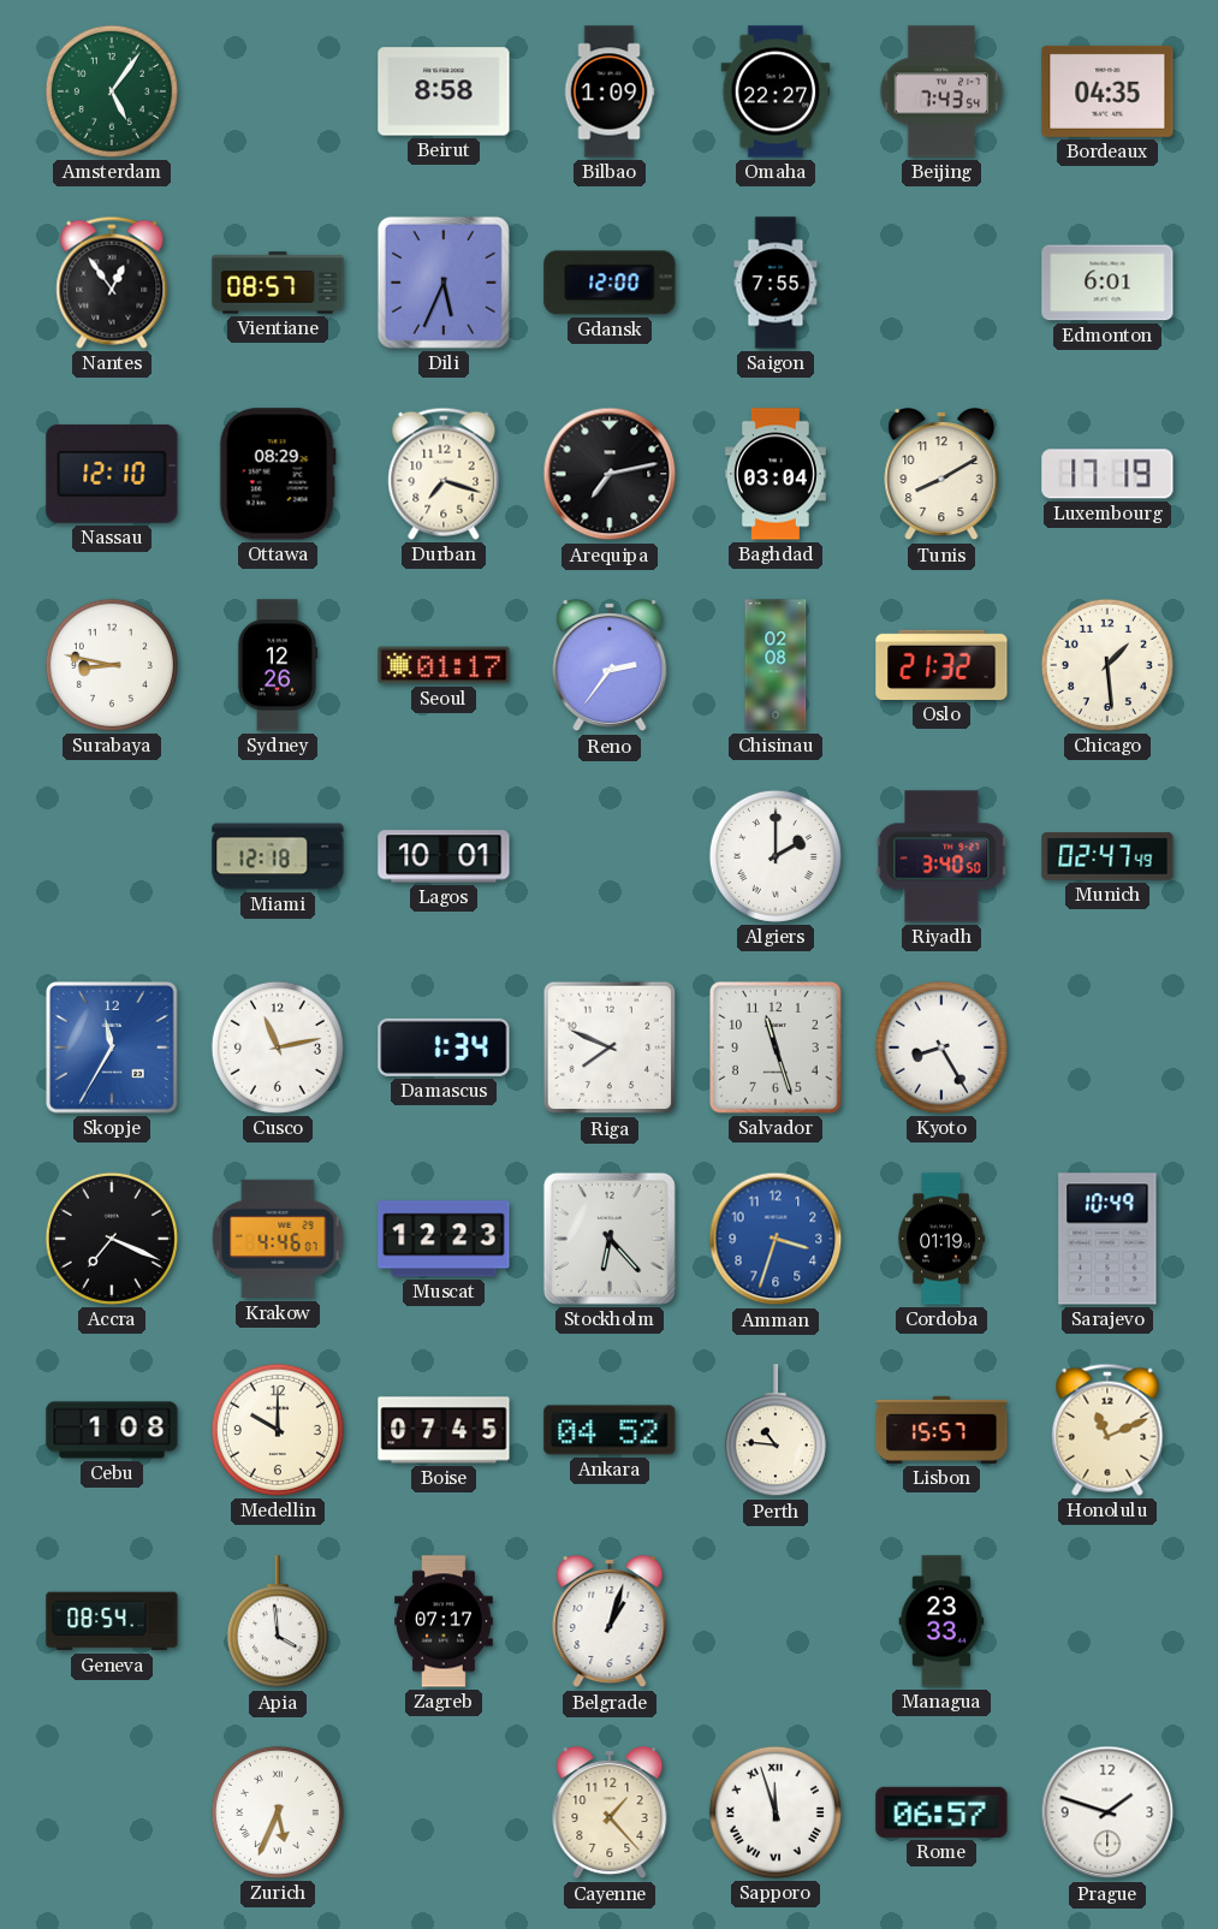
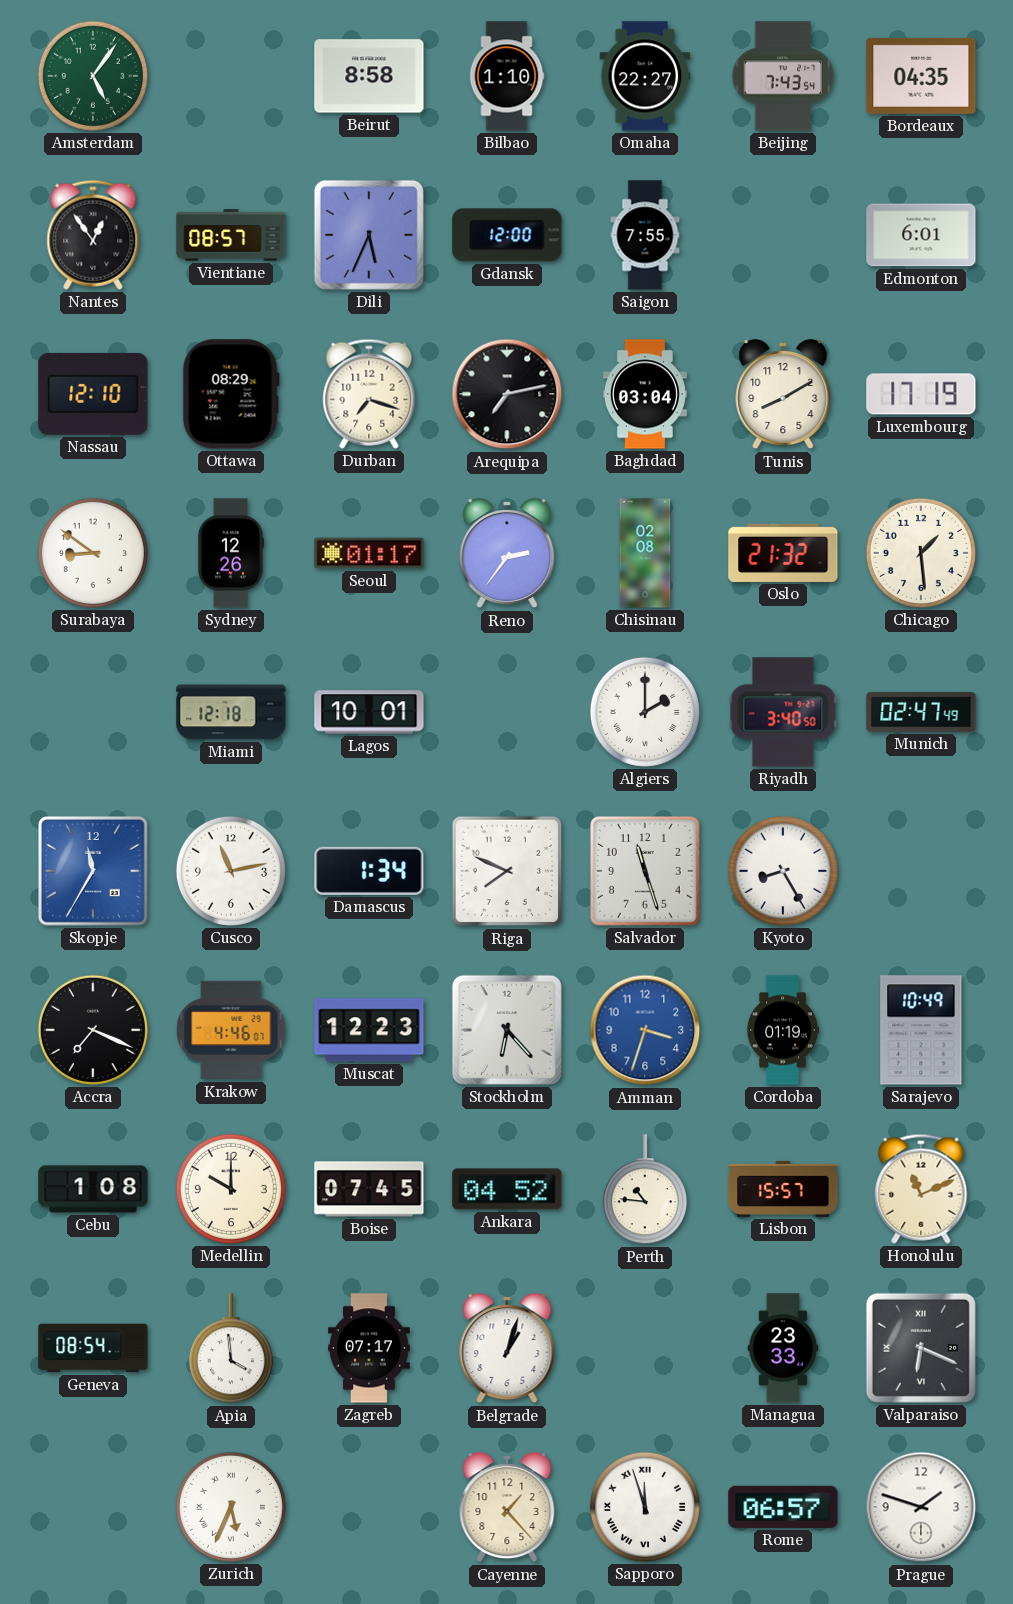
Bilbao: 1:09 -> 1:10
Surabaya: 8:47 -> 8:51
Valparaiso: none -> 6:19
